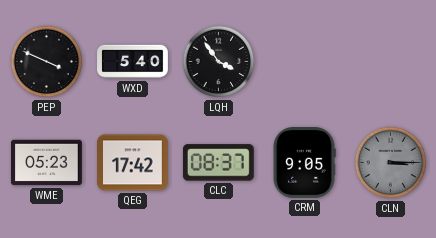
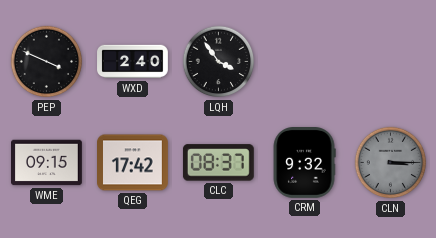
WXD: 5:40 -> 2:40
WME: 05:23 -> 09:15
CRM: 9:05 -> 9:32
